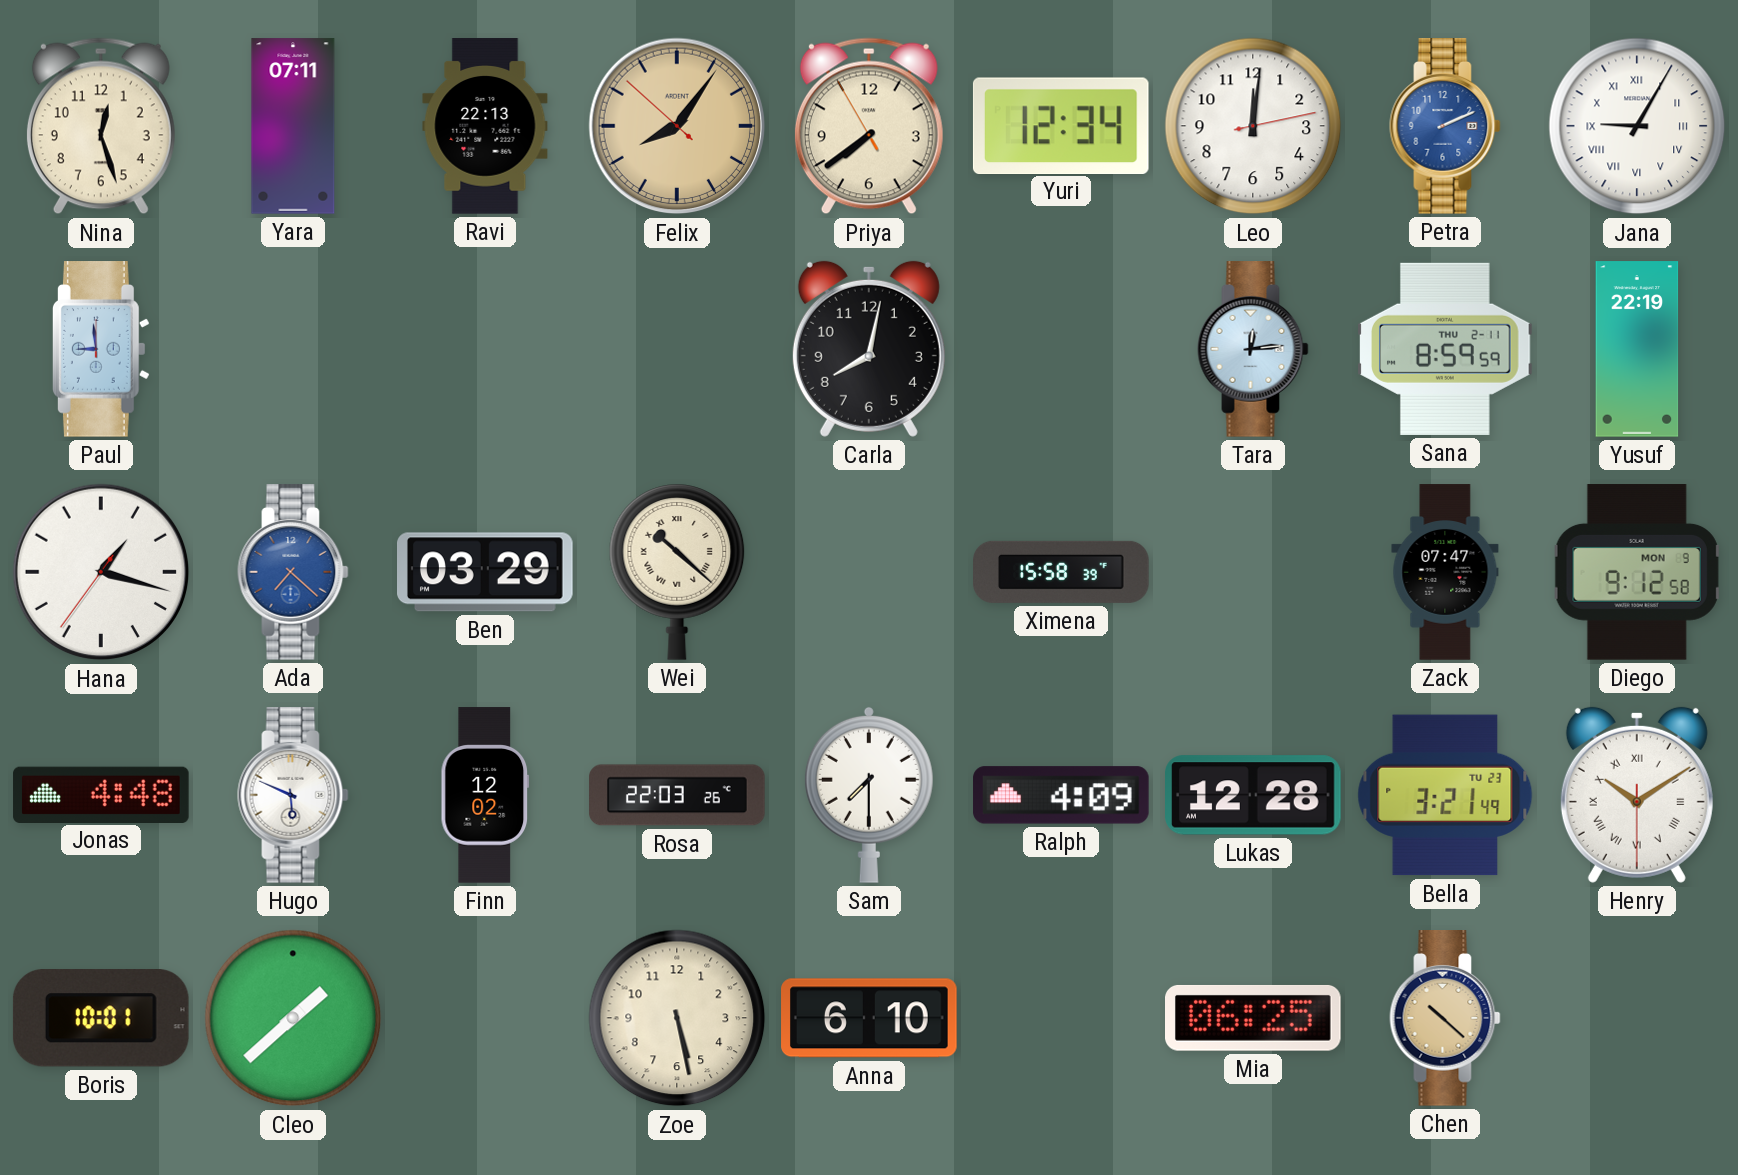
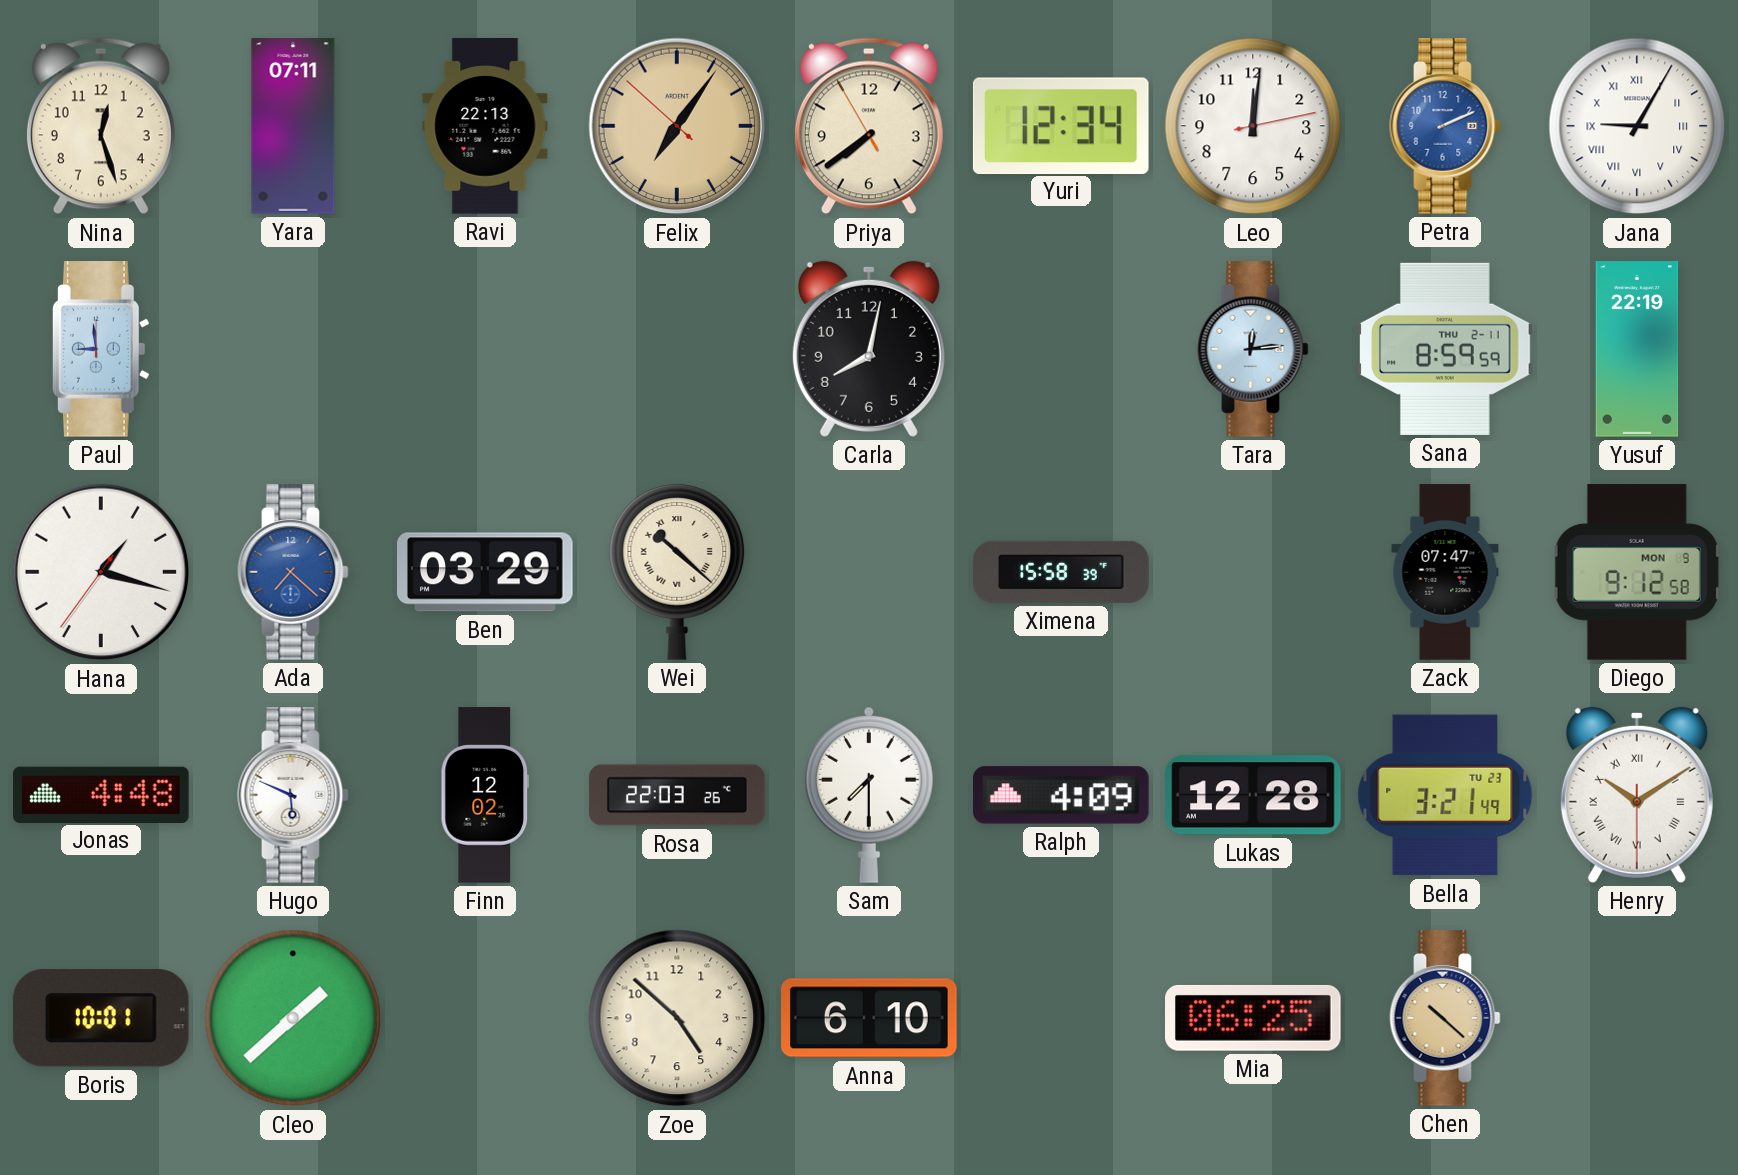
Felix: 8:05 -> 7:05
Zoe: 5:28 -> 4:52
